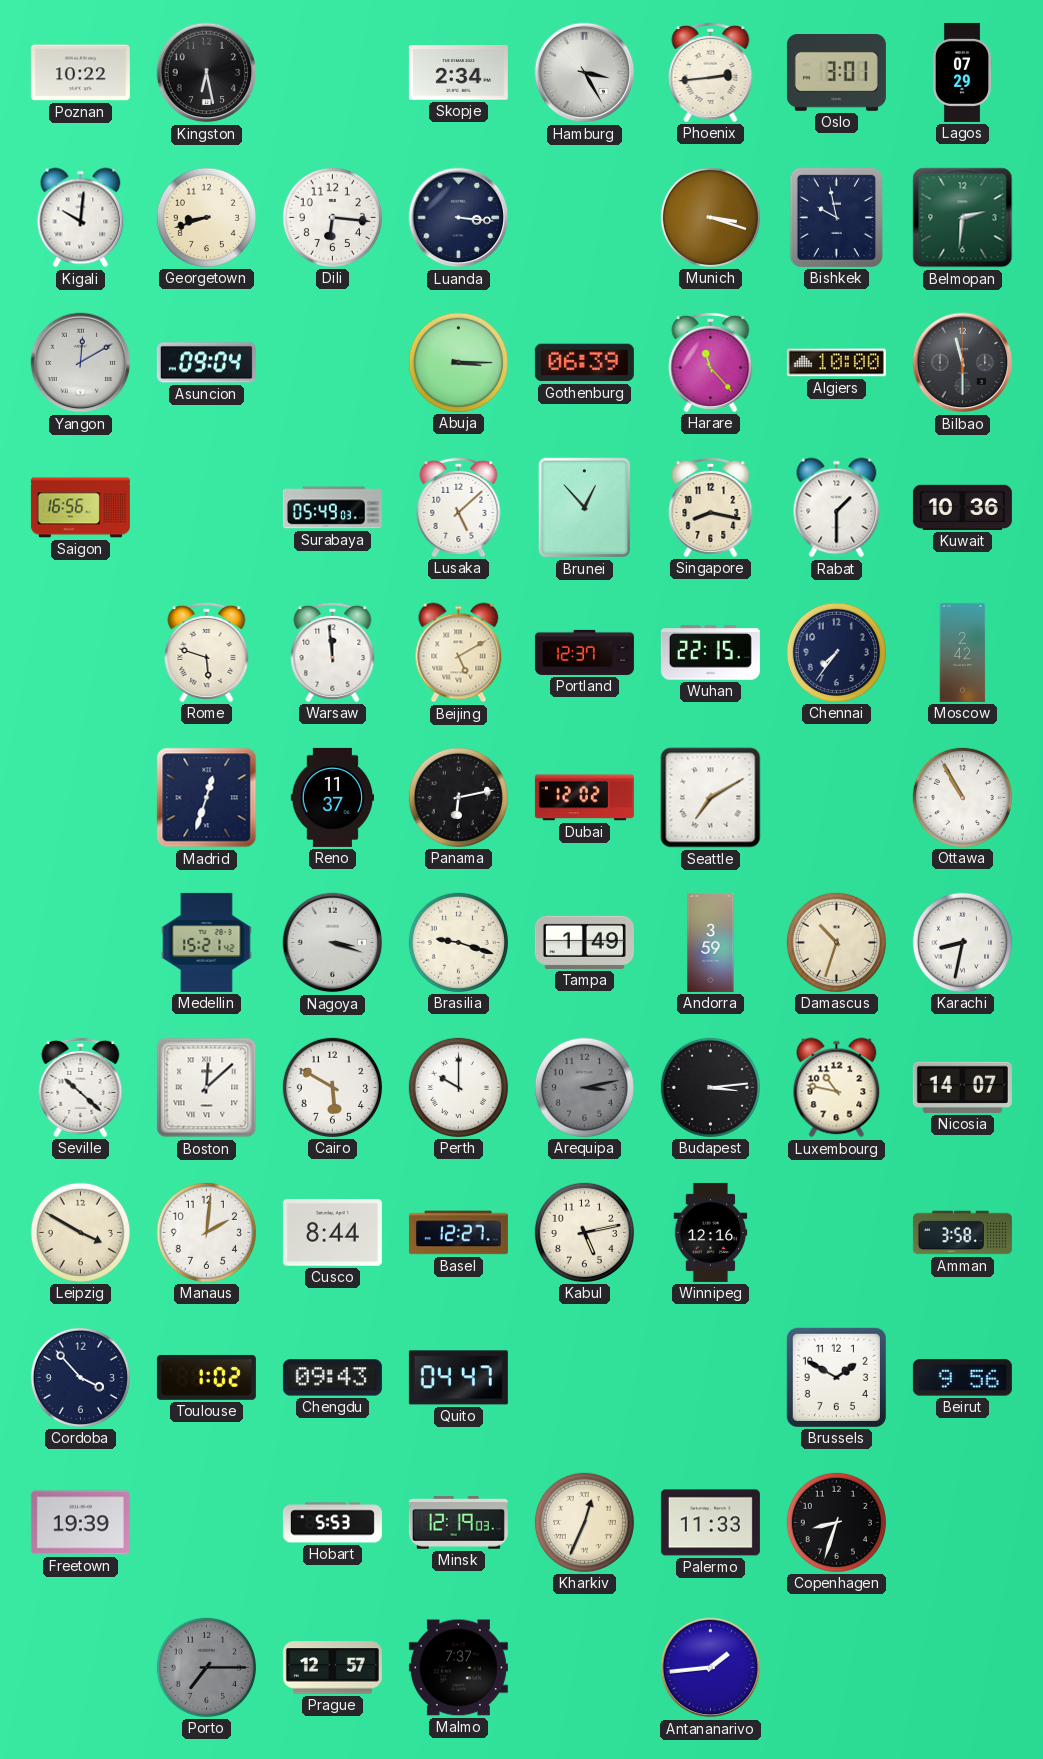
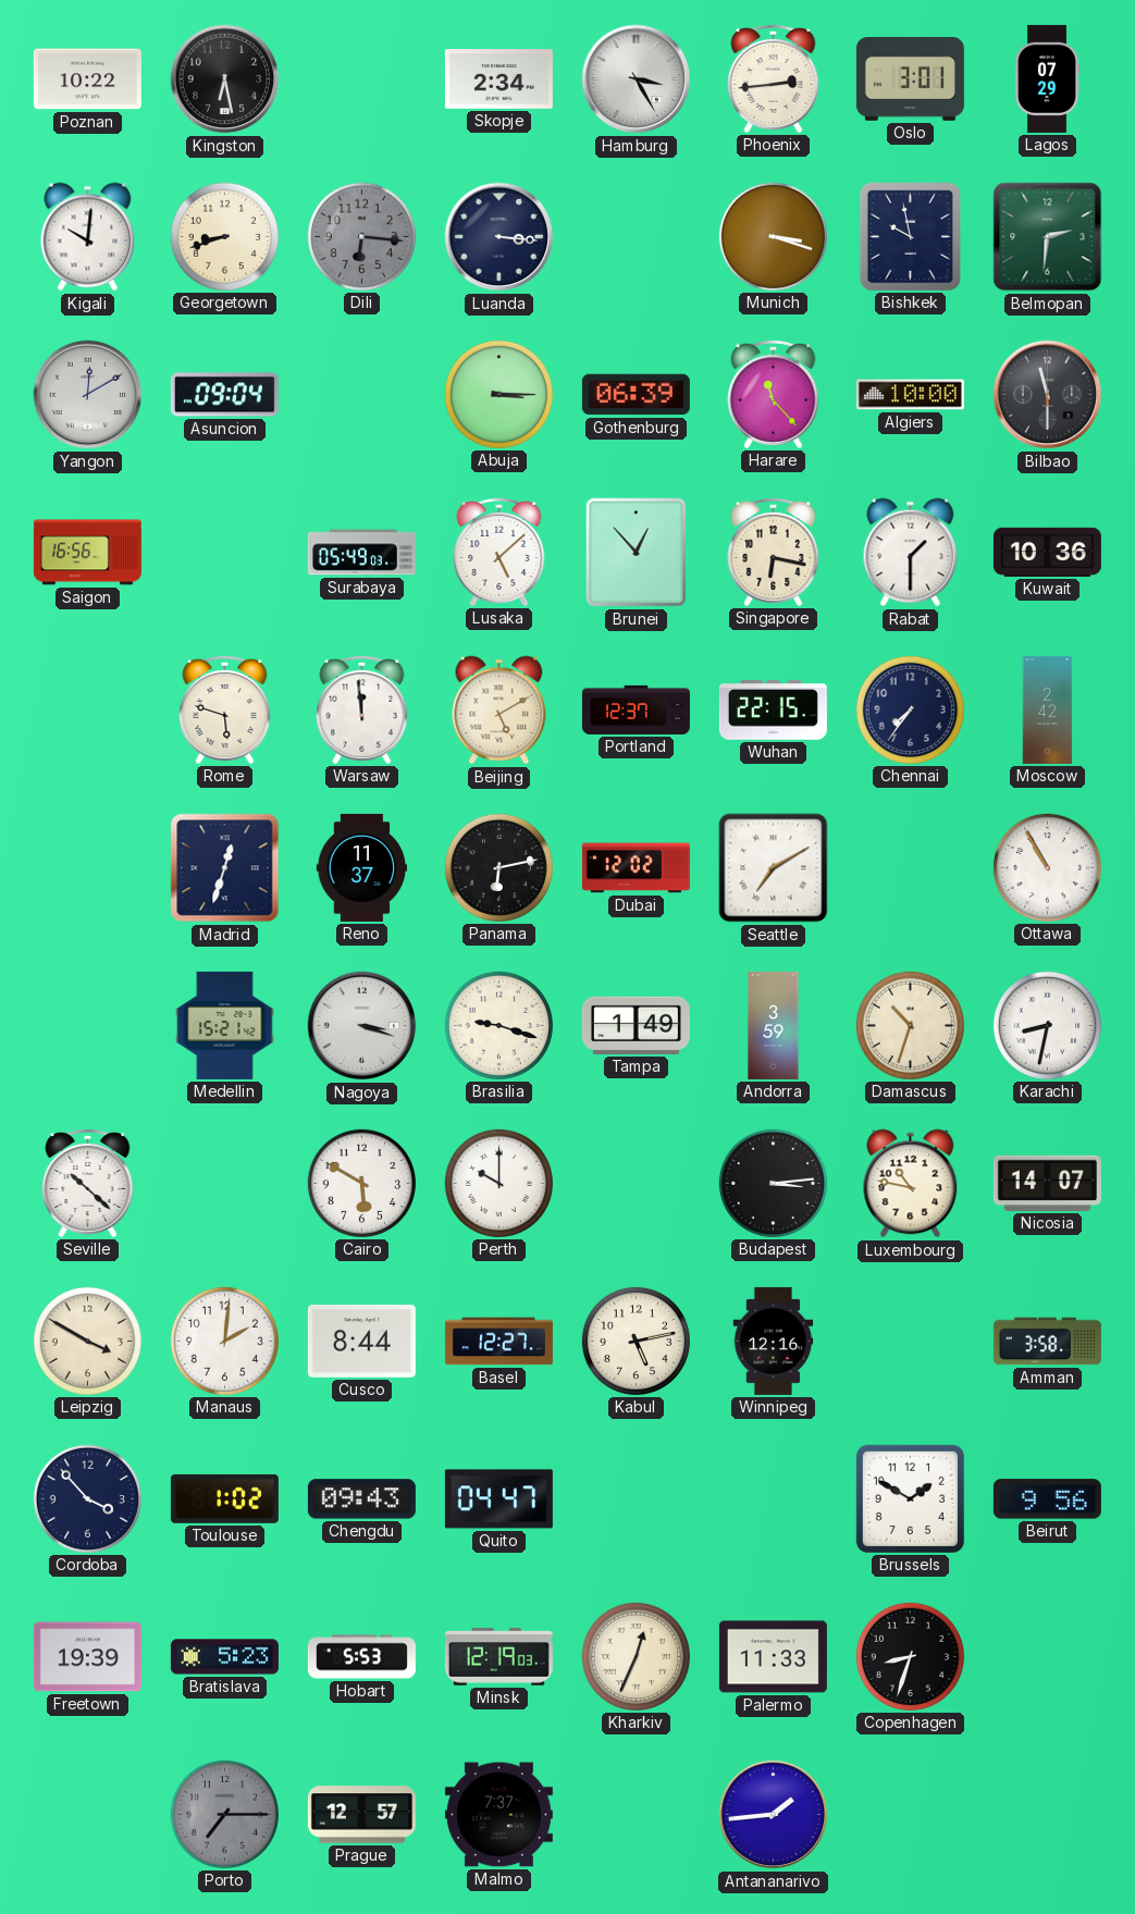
Dili dial: white -> grey
Singapore: 8:17 -> 6:17
Boston: 12:08 -> none
Arequipa: 3:13 -> none
Bratislava: none -> 5:23
